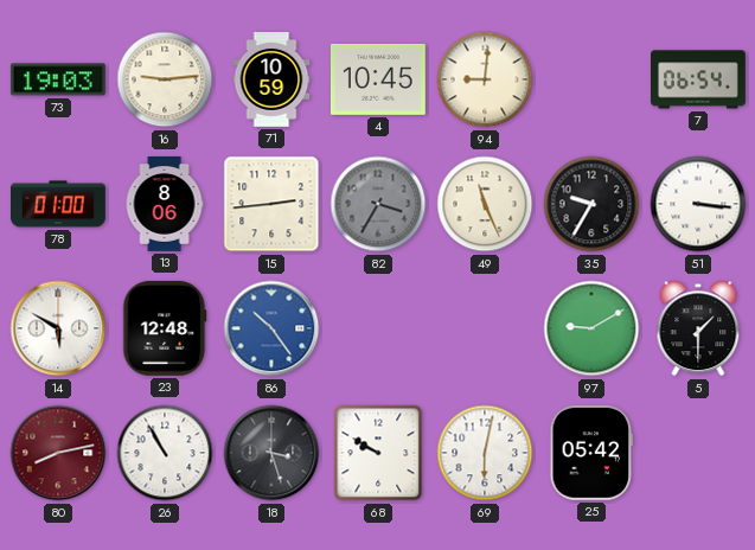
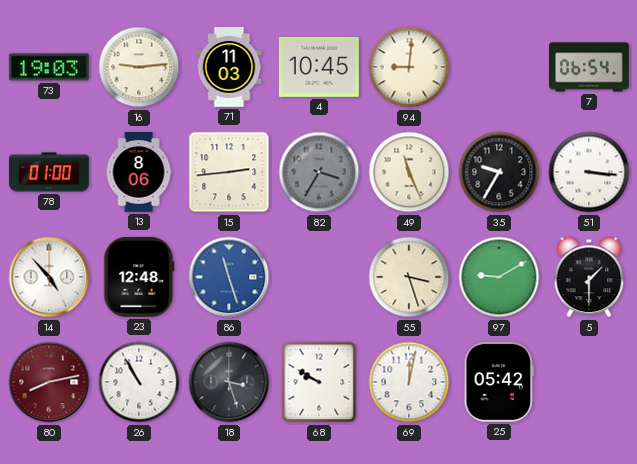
71: 10:59 -> 11:03
14: 5:50 -> 4:53
86: 10:24 -> 11:27
55: none -> 3:27
69: 6:02 -> 12:02
